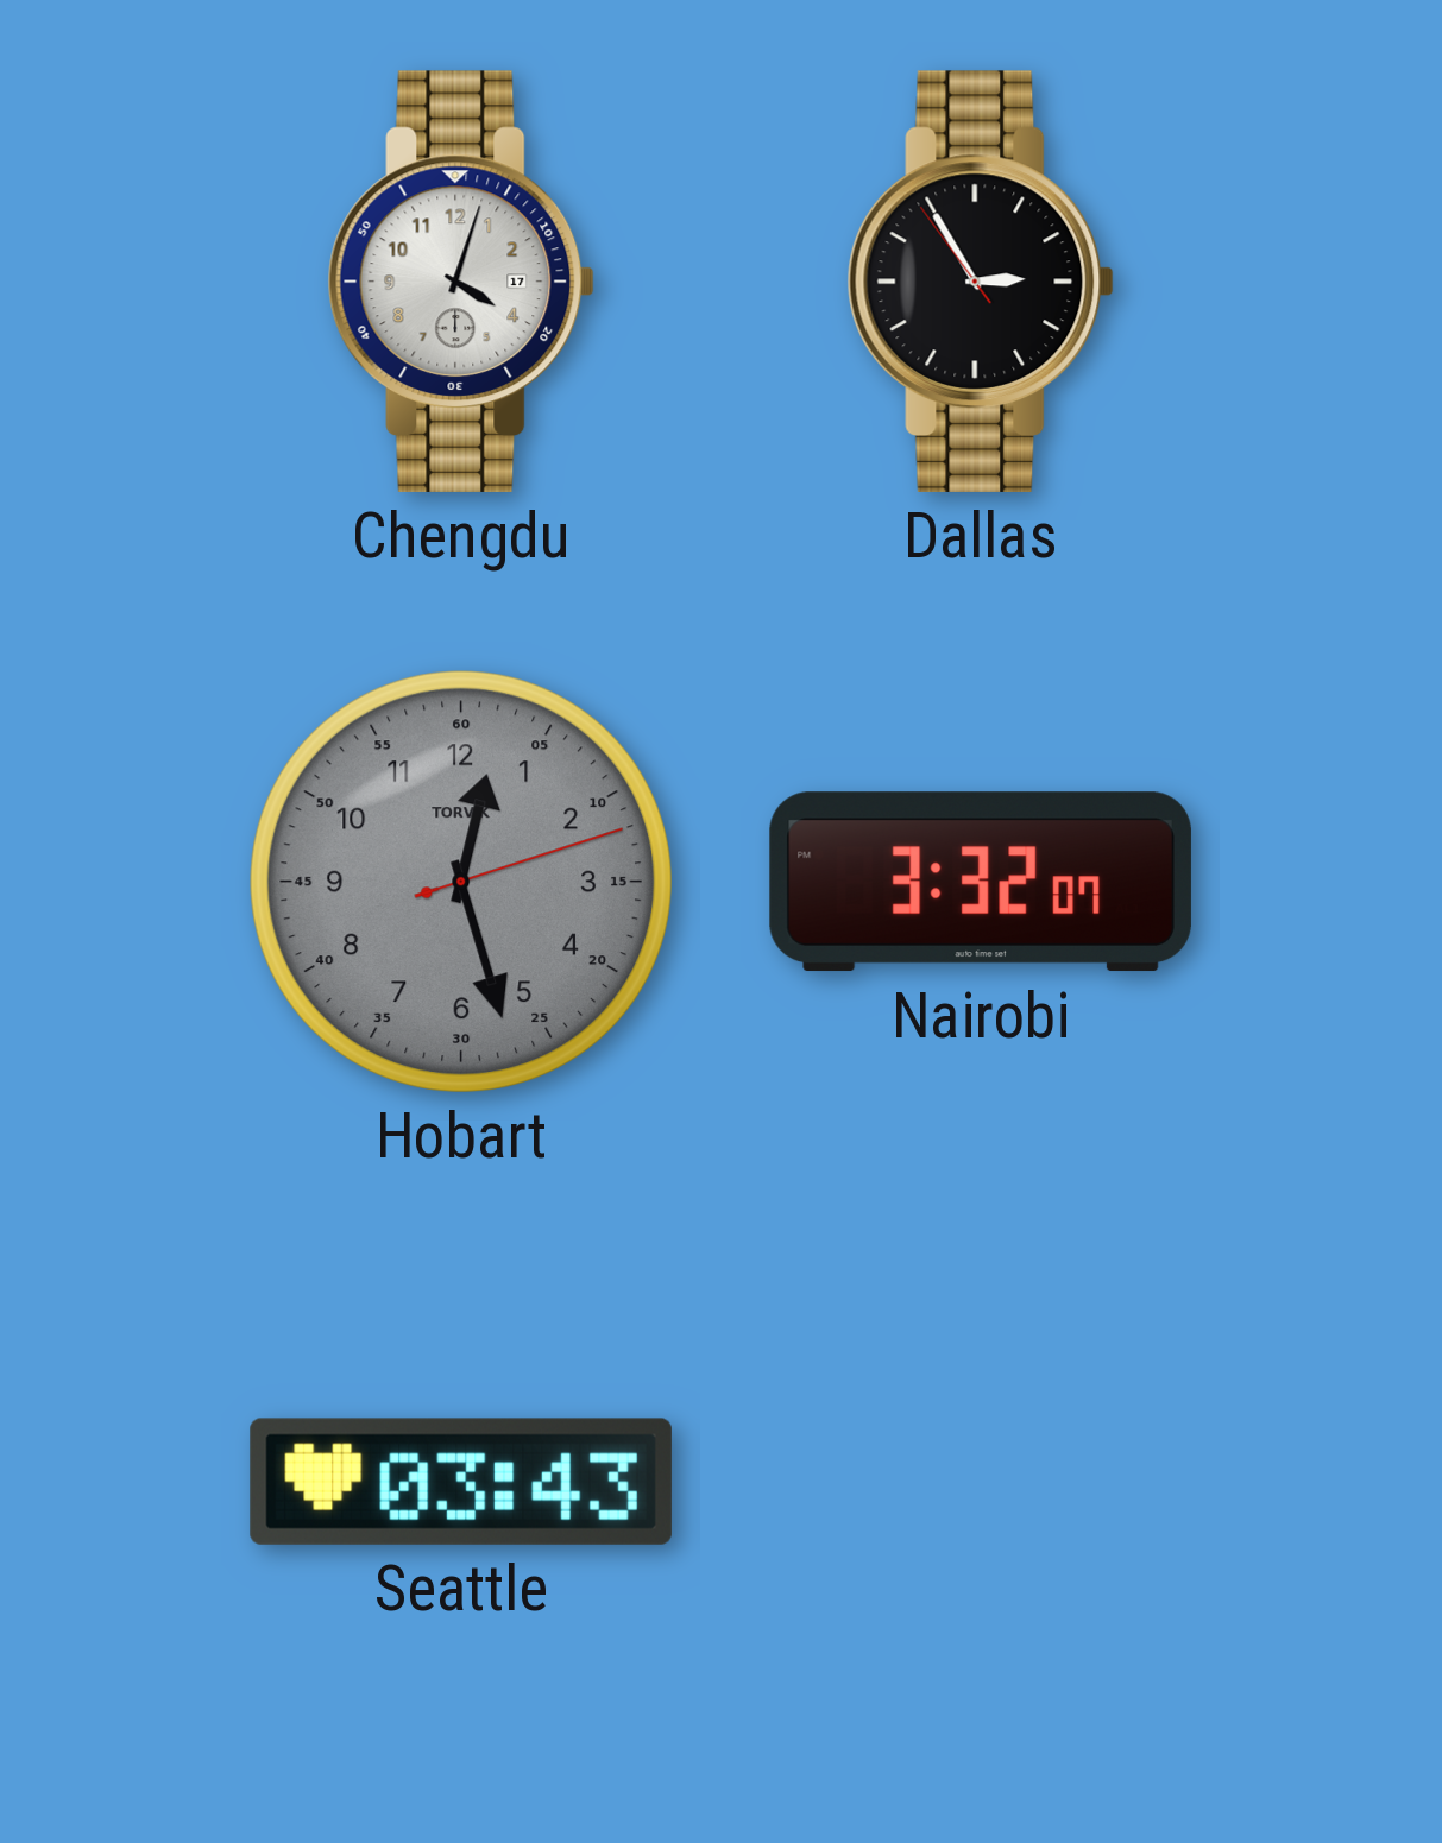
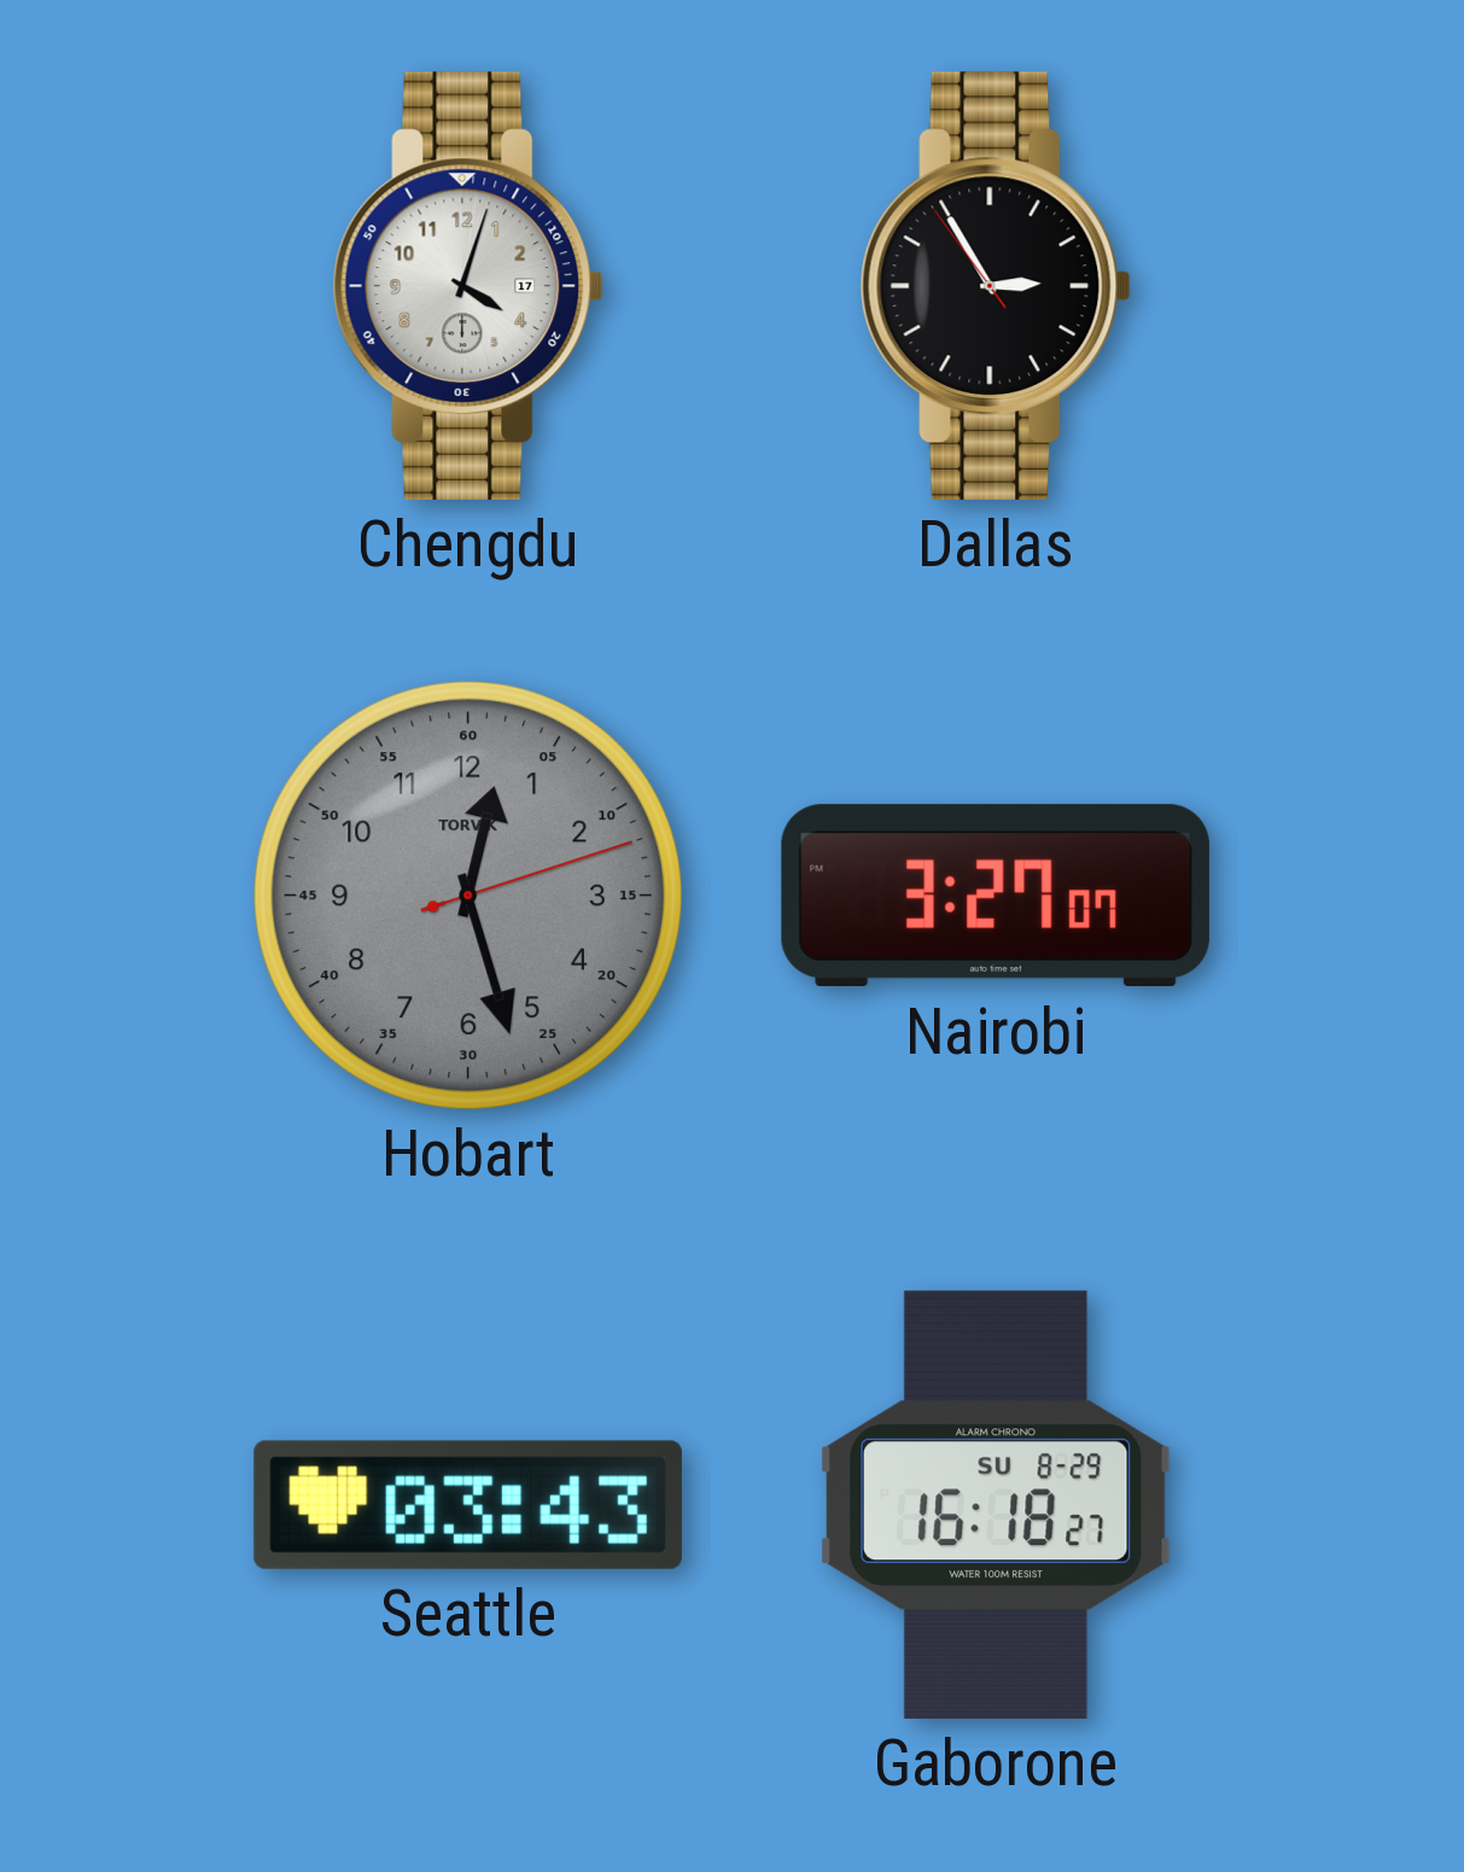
Nairobi: 3:32 -> 3:27
Gaborone: none -> 16:18
